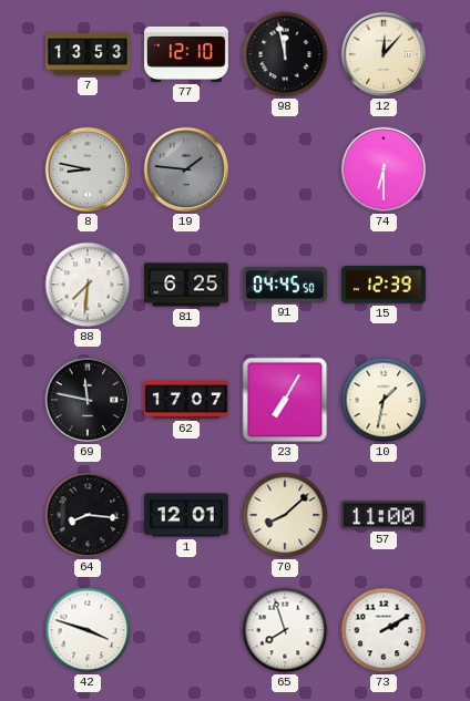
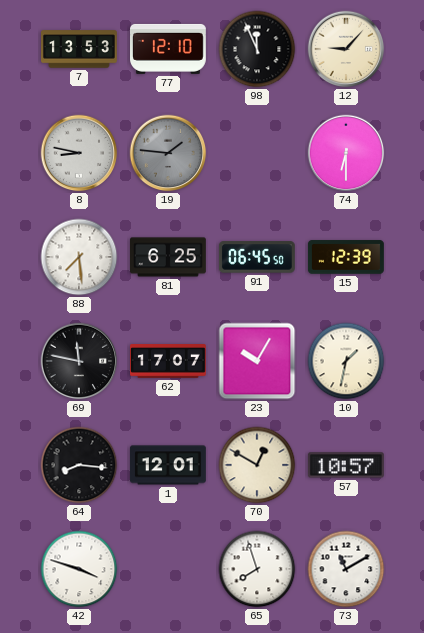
98: 11:58 -> 11:56
12: 12:07 -> 9:07
88: 7:31 -> 7:29
91: 04:45 -> 06:45
23: 7:05 -> 10:05
70: 8:08 -> 12:50
57: 11:00 -> 10:57
73: 2:10 -> 11:10
